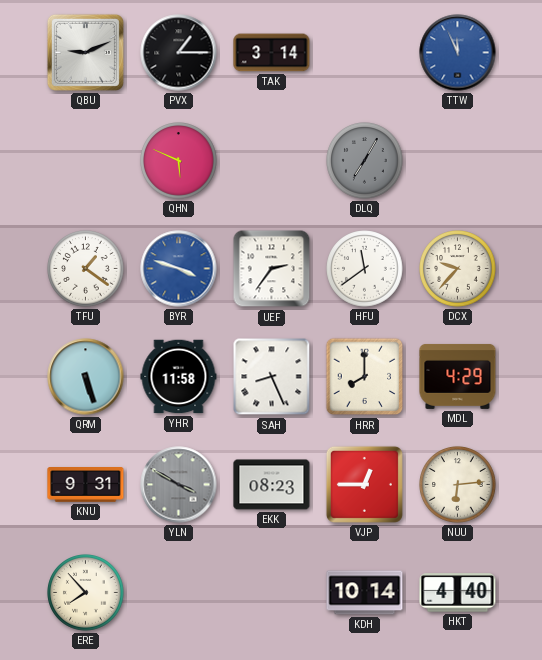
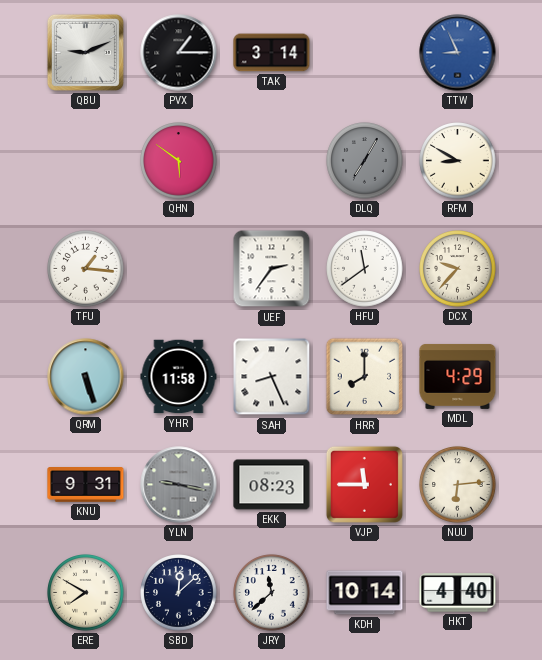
TTW: 11:56 -> 8:56
QHN: 5:49 -> 5:51
RFM: none -> 8:50
TFU: 1:21 -> 1:16
BYR: 3:48 -> none
YLN: 3:50 -> 9:17
VJP: 12:45 -> 11:45
ERE: 7:53 -> 7:50
SBD: none -> 12:08
JRY: none -> 11:38
